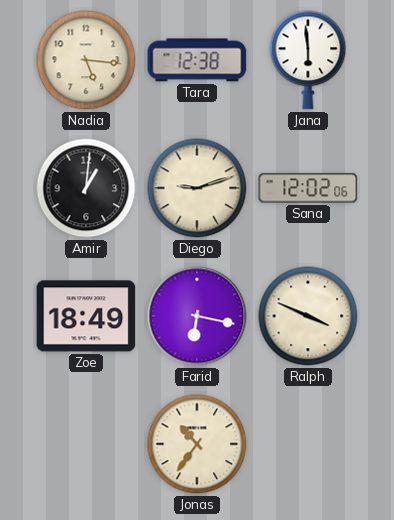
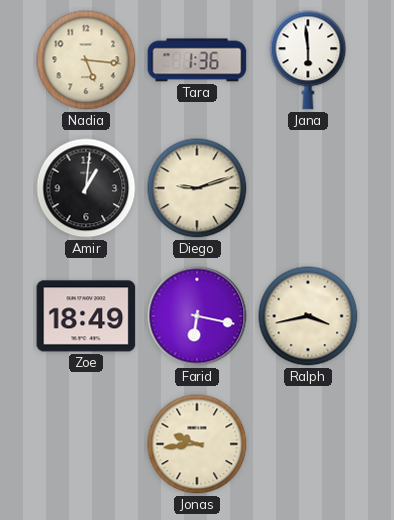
Tara: 12:38 -> 1:36
Sana: 12:02 -> none
Ralph: 3:49 -> 3:43
Jonas: 10:36 -> 9:44
